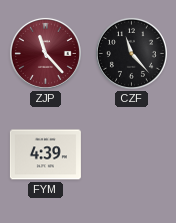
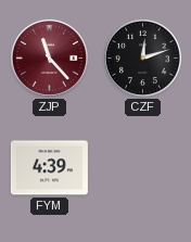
CZF: 11:23 -> 12:12
